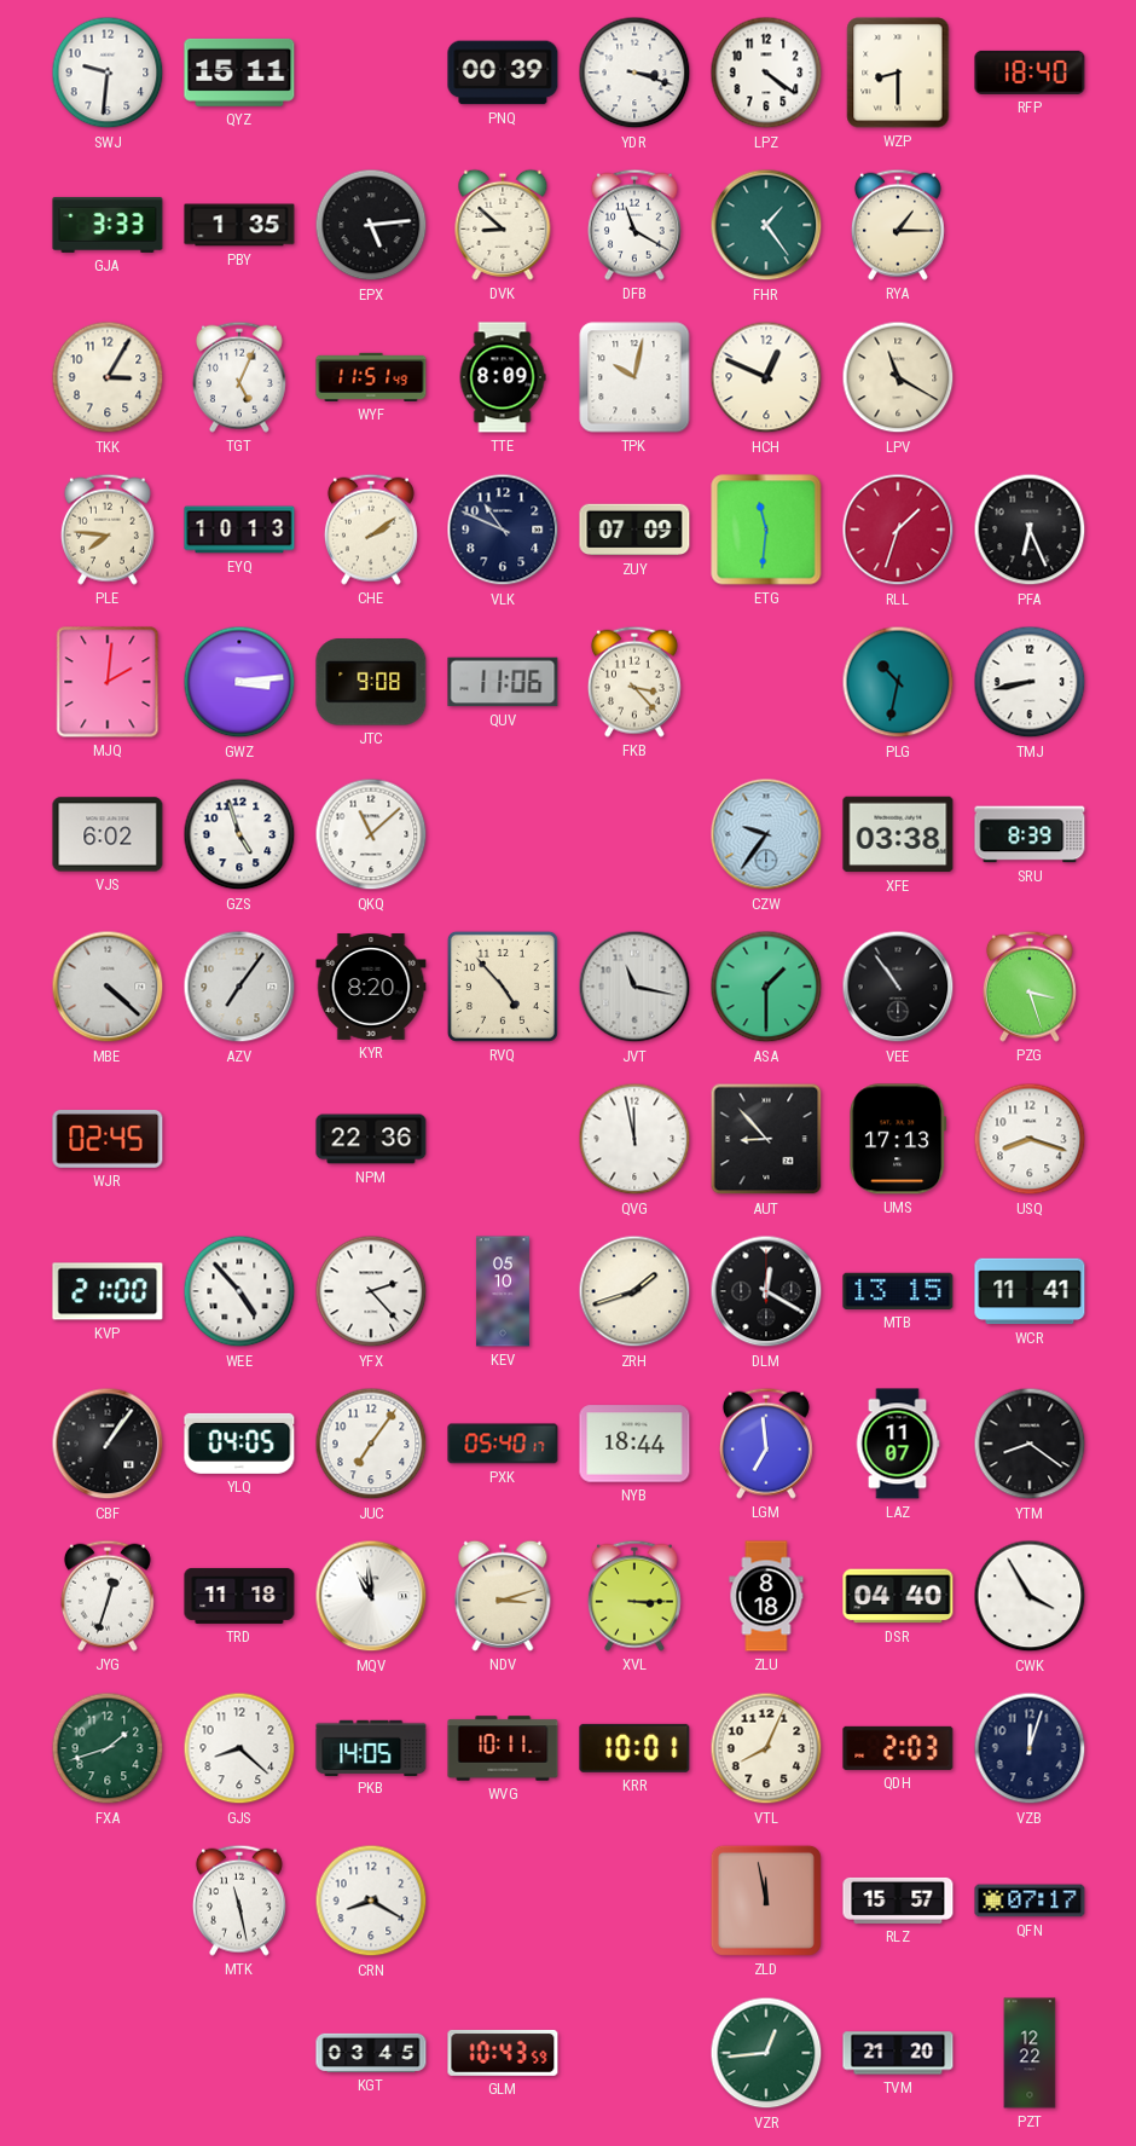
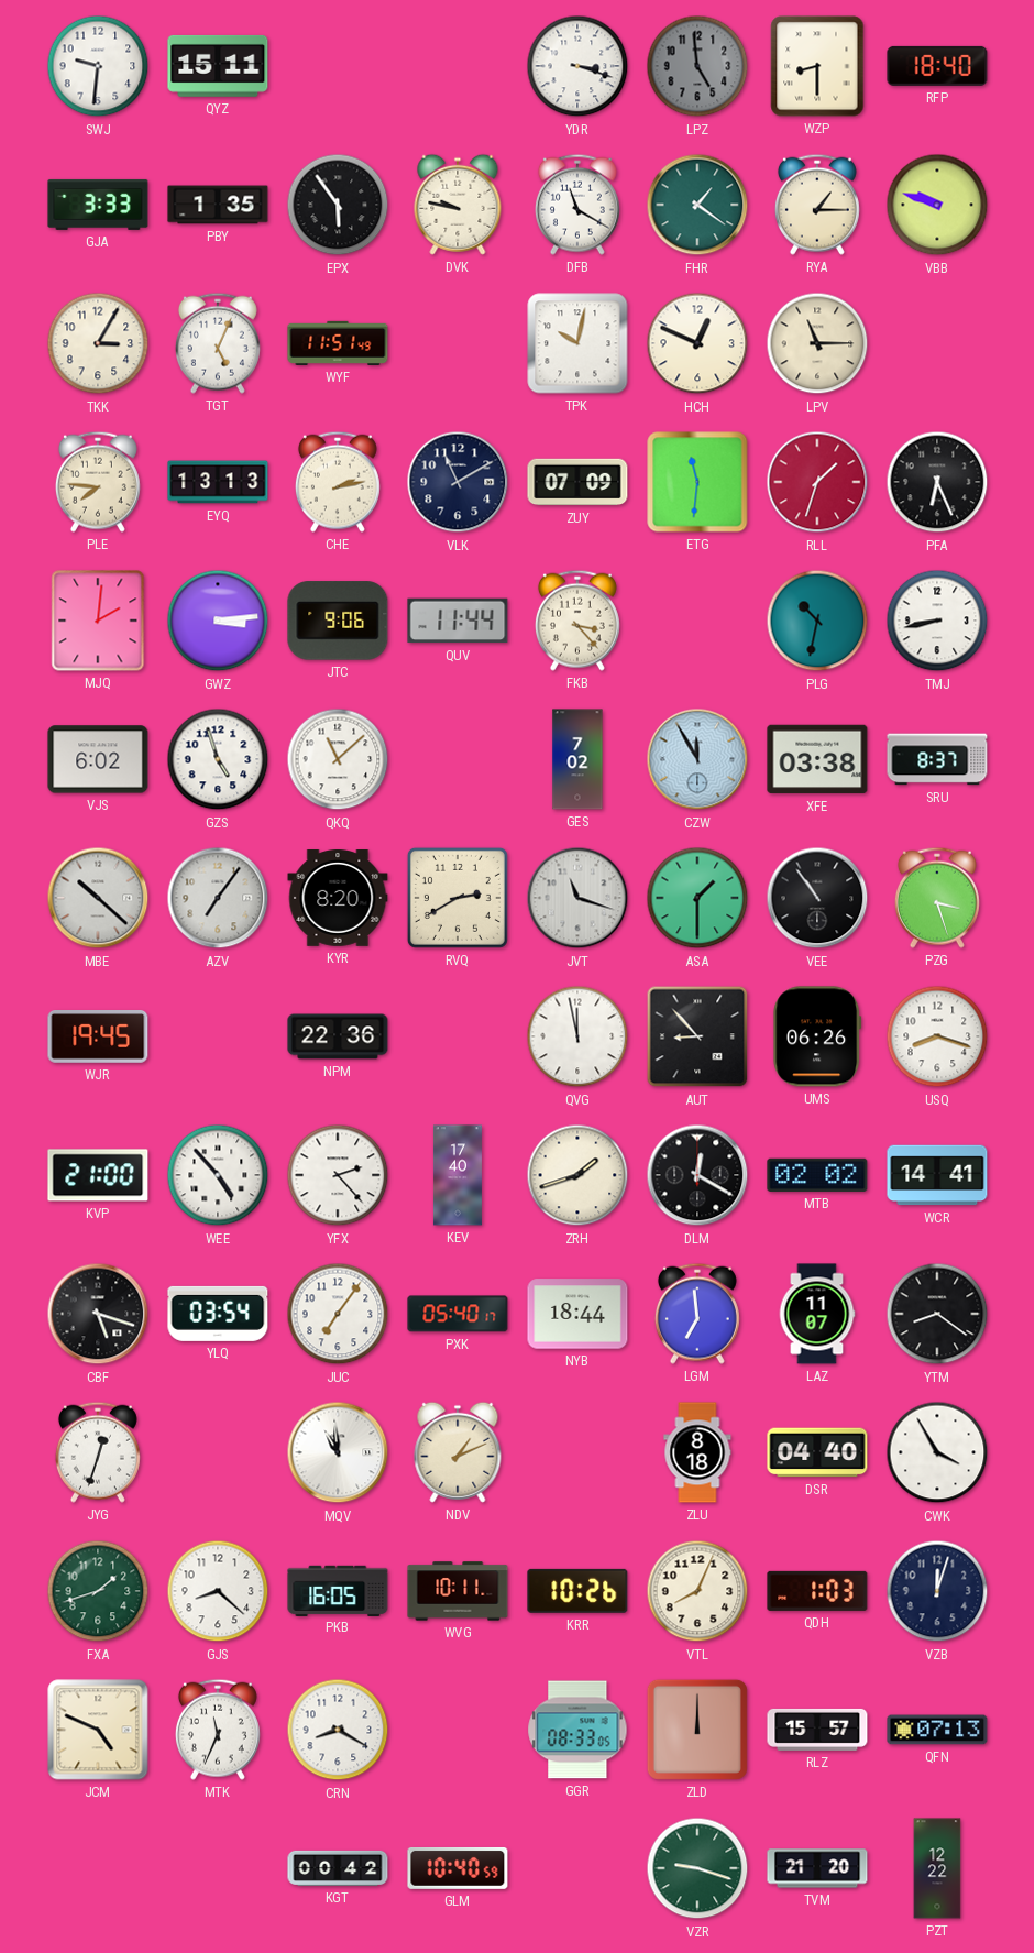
PNQ: 00:39 -> none
LPZ: 4:21 -> 4:59
LPZ dial: white -> grey
EPX: 5:14 -> 5:54
DVK: 8:52 -> 9:47
FHR: 1:24 -> 1:21
VBB: none -> 9:48
TTE: 8:09 -> none
LPV: 11:20 -> 11:15
EYQ: 10:13 -> 13:13
CHE: 2:09 -> 2:13
VLK: 10:49 -> 11:10
JTC: 9:08 -> 9:06
QUV: 11:06 -> 11:44
GES: none -> 7:02
CZW: 9:36 -> 11:55
SRU: 8:39 -> 8:37
MBE: 4:22 -> 10:22
RVQ: 4:53 -> 2:40
JVT: 11:17 -> 11:18
WJR: 02:45 -> 19:45
UMS: 17:13 -> 06:26
KEV: 05:10 -> 17:40
MTB: 13:15 -> 02:02
WCR: 11:41 -> 14:41
CBF: 1:06 -> 5:18
YLQ: 04:05 -> 03:54
TRD: 11:18 -> none
NDV: 3:12 -> 1:11
XVL: 3:15 -> none
PKB: 14:05 -> 16:05
KRR: 10:01 -> 10:26
QDH: 2:03 -> 1:03
JCM: none -> 4:49
MTK: 11:28 -> 11:34
GGR: none -> 08:33
ZLD: 11:58 -> 12:00
QFN: 07:17 -> 07:13
KGT: 03:45 -> 00:42
GLM: 10:43 -> 10:40
VZR: 12:44 -> 9:18
